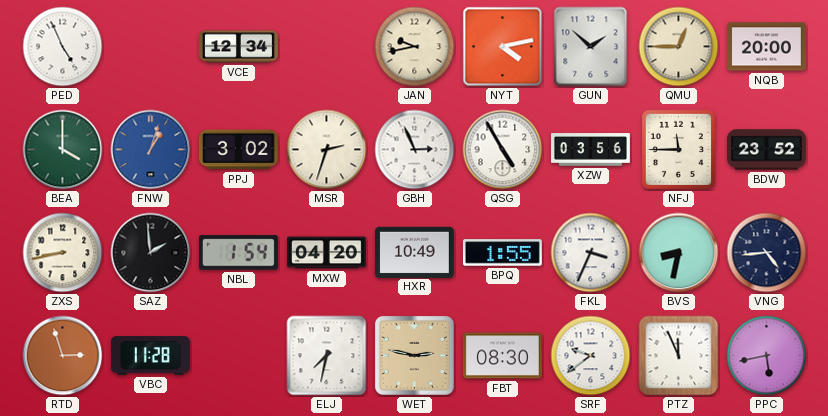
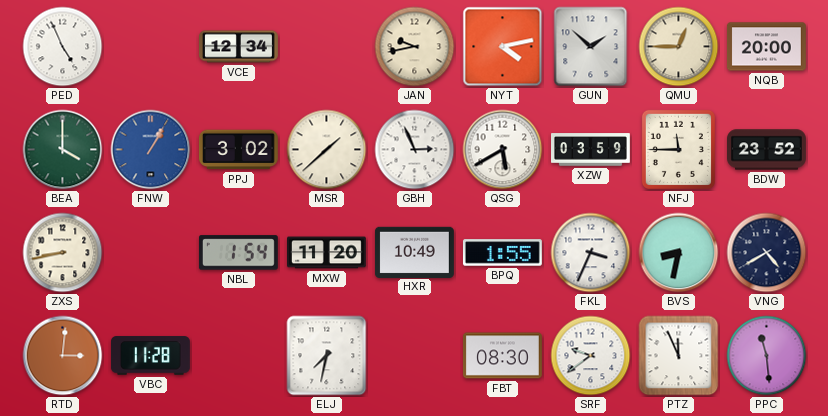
FNW: 1:03 -> 1:05
MSR: 2:33 -> 1:38
QSG: 4:55 -> 5:40
XZW: 03:56 -> 03:59
SAZ: 1:59 -> none
MXW: 04:20 -> 11:20
VNG: 4:44 -> 4:40
RTD: 2:57 -> 3:01
WET: 2:47 -> none
PPC: 5:43 -> 11:29
